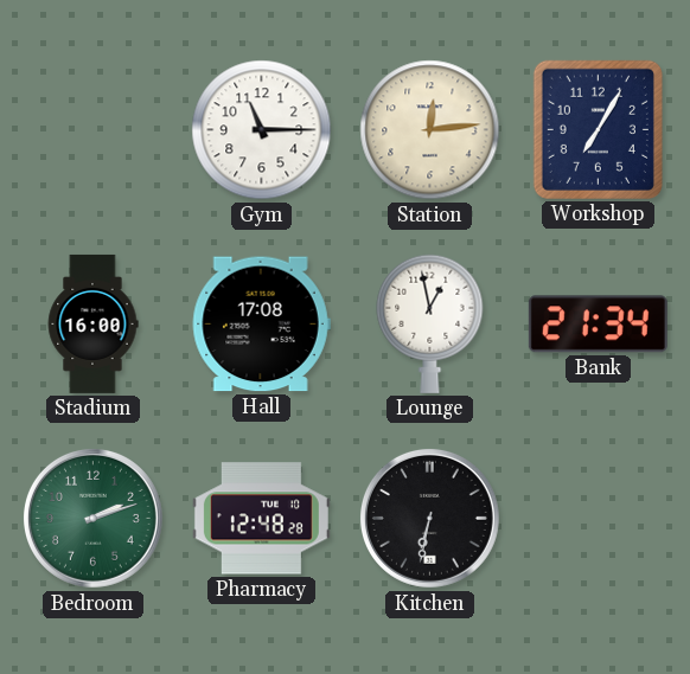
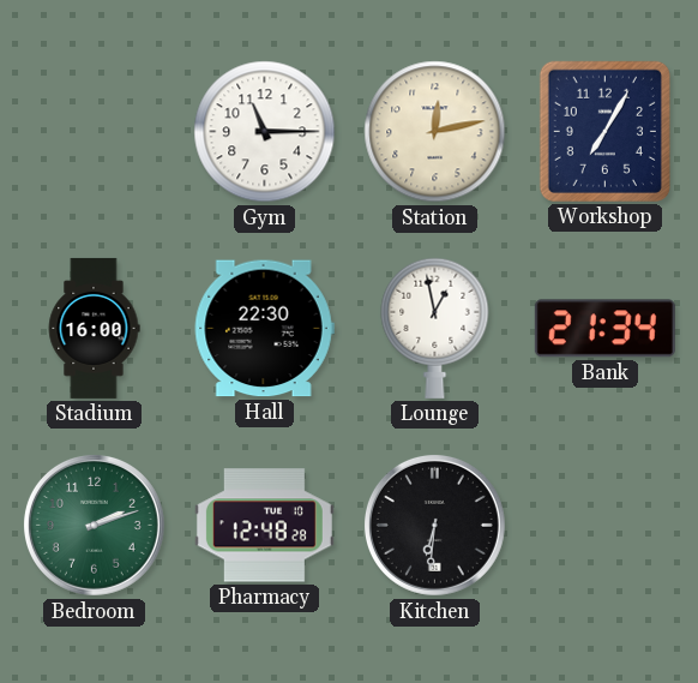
Station: 12:14 -> 12:13
Hall: 17:08 -> 22:30
Kitchen: 6:32 -> 6:31
